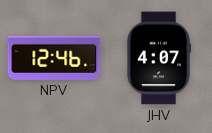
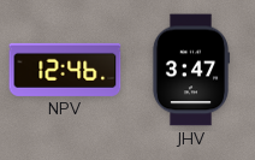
JHV: 4:07 -> 3:47
